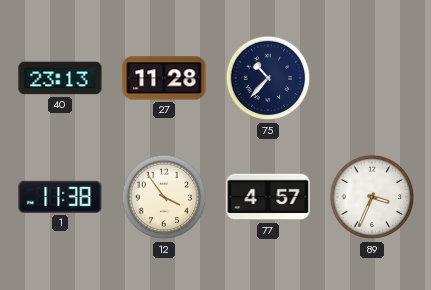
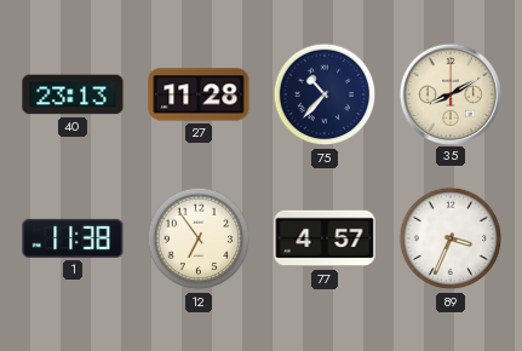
35: none -> 8:10
12: 3:54 -> 6:54
